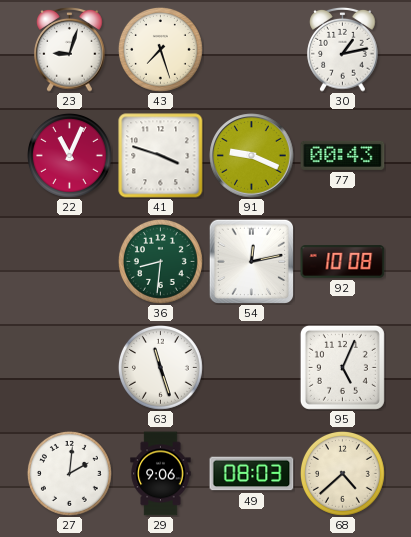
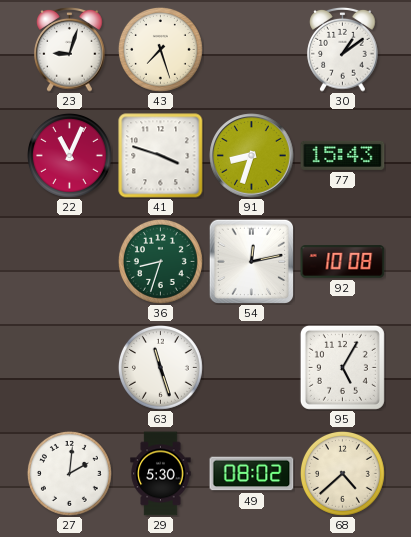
30: 1:13 -> 1:09
91: 9:19 -> 8:33
77: 00:43 -> 15:43
36: 8:31 -> 8:33
95: 5:04 -> 5:05
29: 9:06 -> 5:30
49: 08:03 -> 08:02
